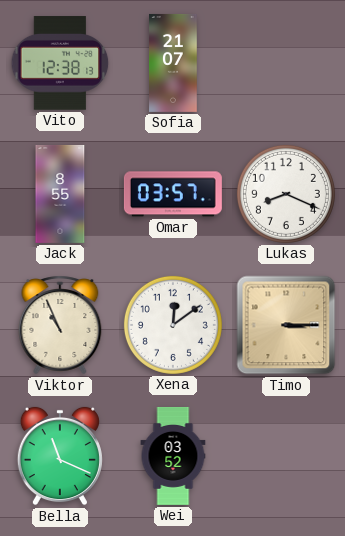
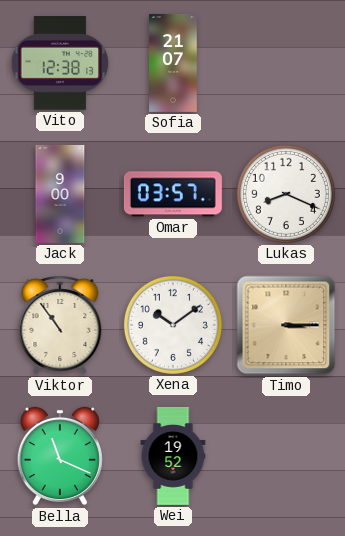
Jack: 8:55 -> 9:00
Viktor: 10:56 -> 10:54
Xena: 12:09 -> 10:09
Wei: 03:52 -> 19:52
